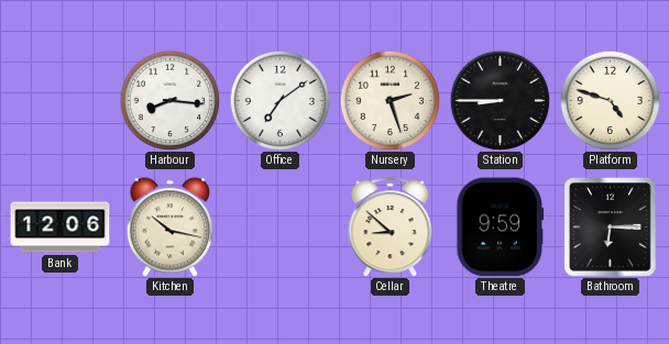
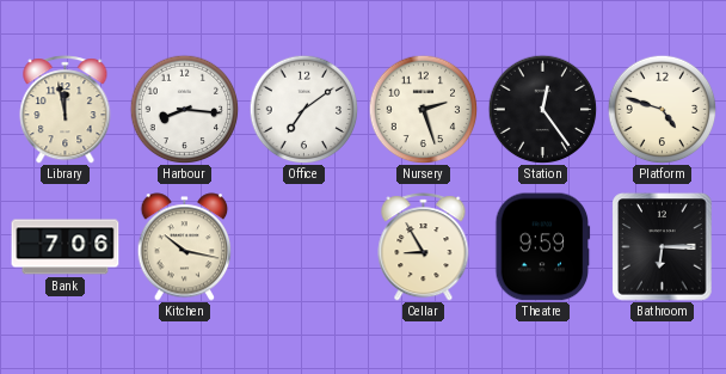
Library: none -> 11:58
Station: 8:45 -> 12:24
Bank: 12:06 -> 7:06
Cellar: 8:52 -> 8:55
